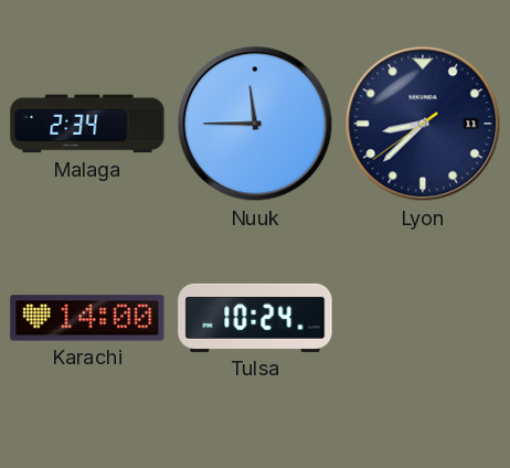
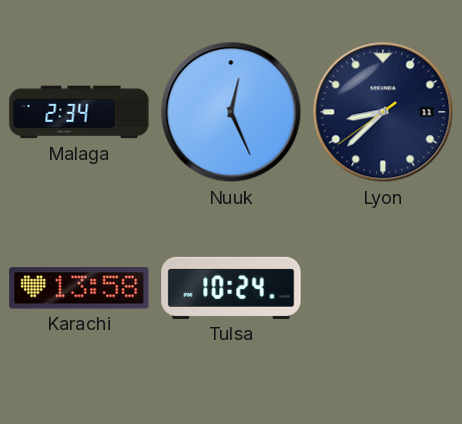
Nuuk: 11:45 -> 12:26
Karachi: 14:00 -> 13:58
